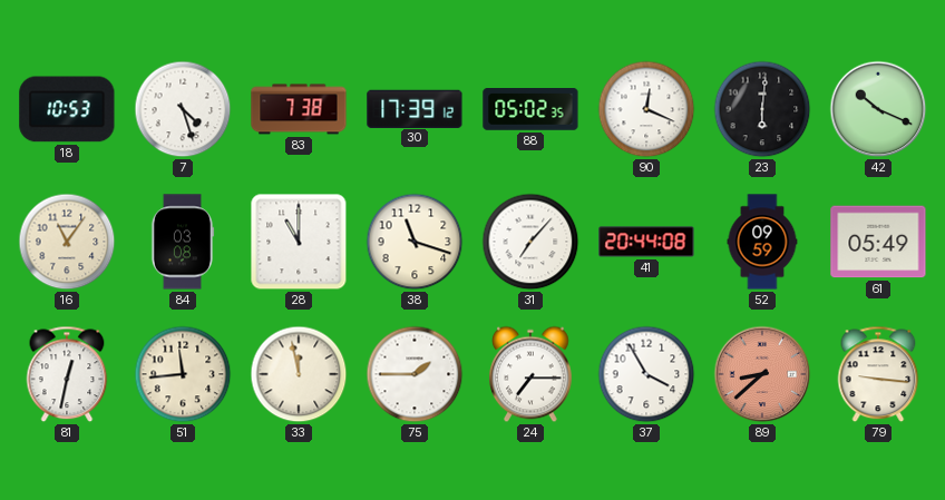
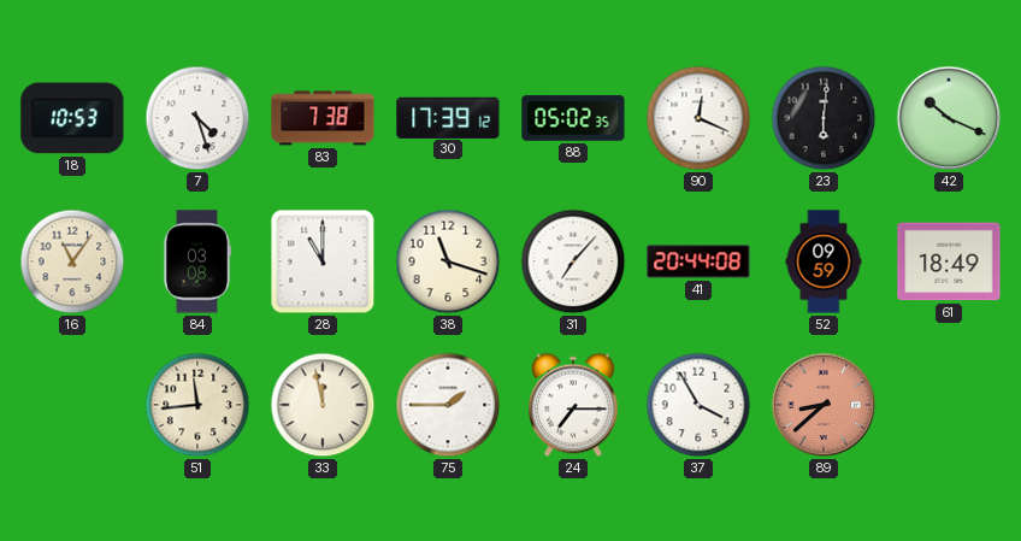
61: 05:49 -> 18:49
81: 12:32 -> none
79: 9:16 -> none
